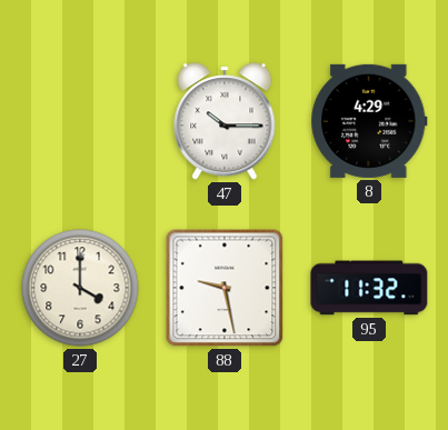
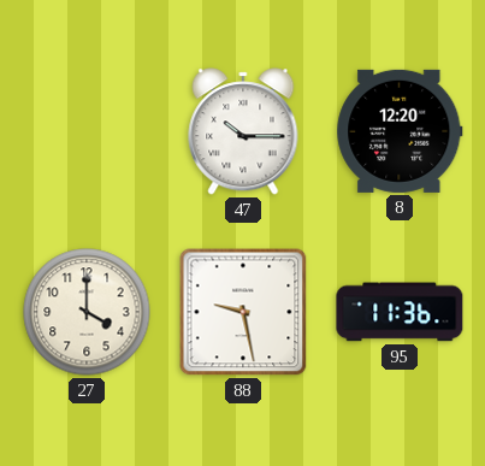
8: 4:29 -> 12:20
95: 11:32 -> 11:36
